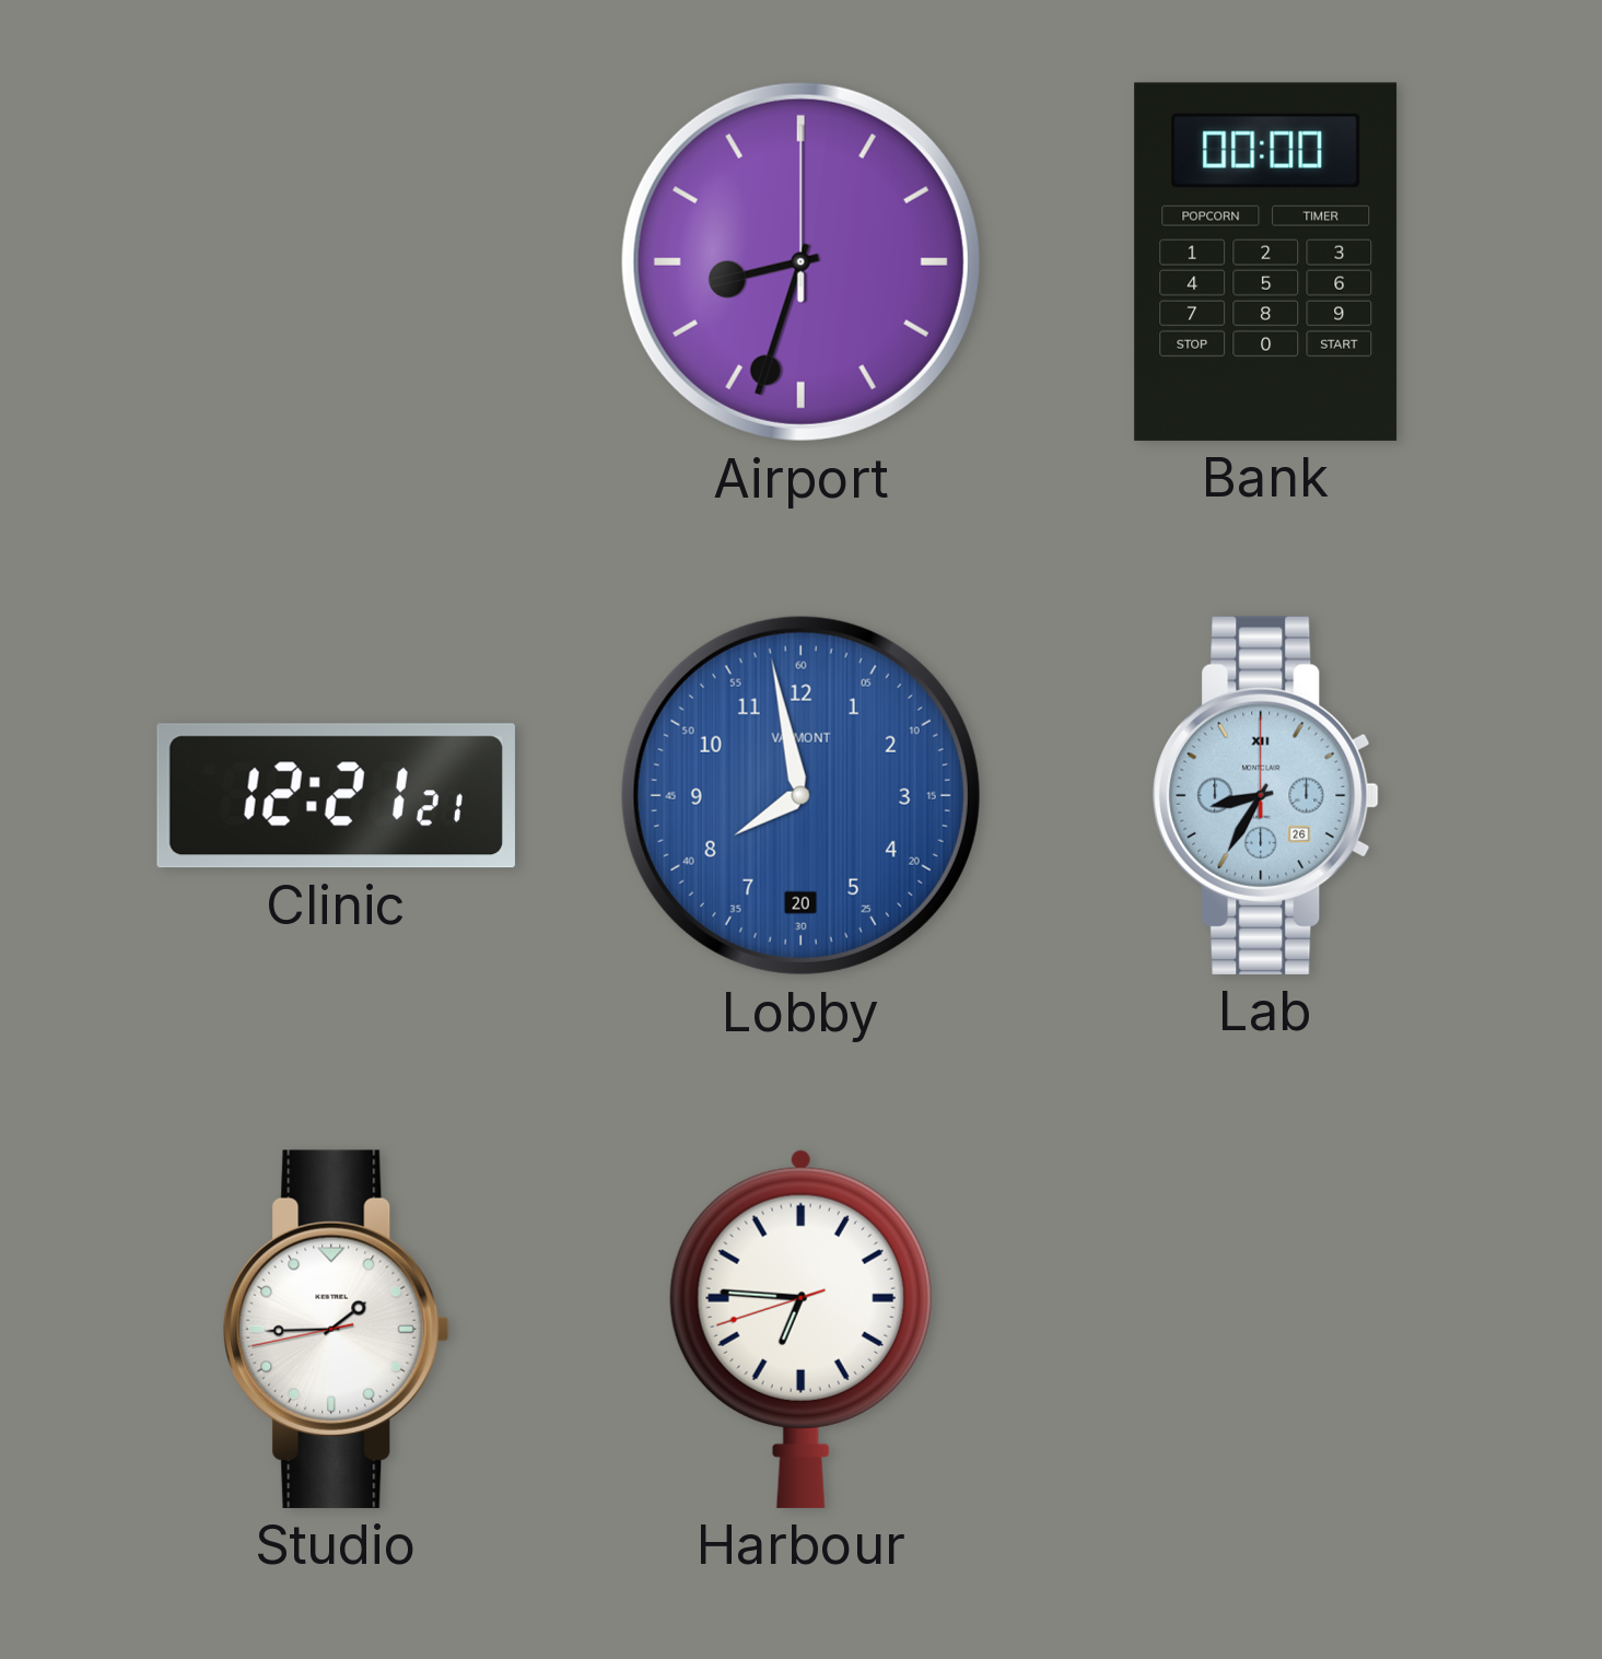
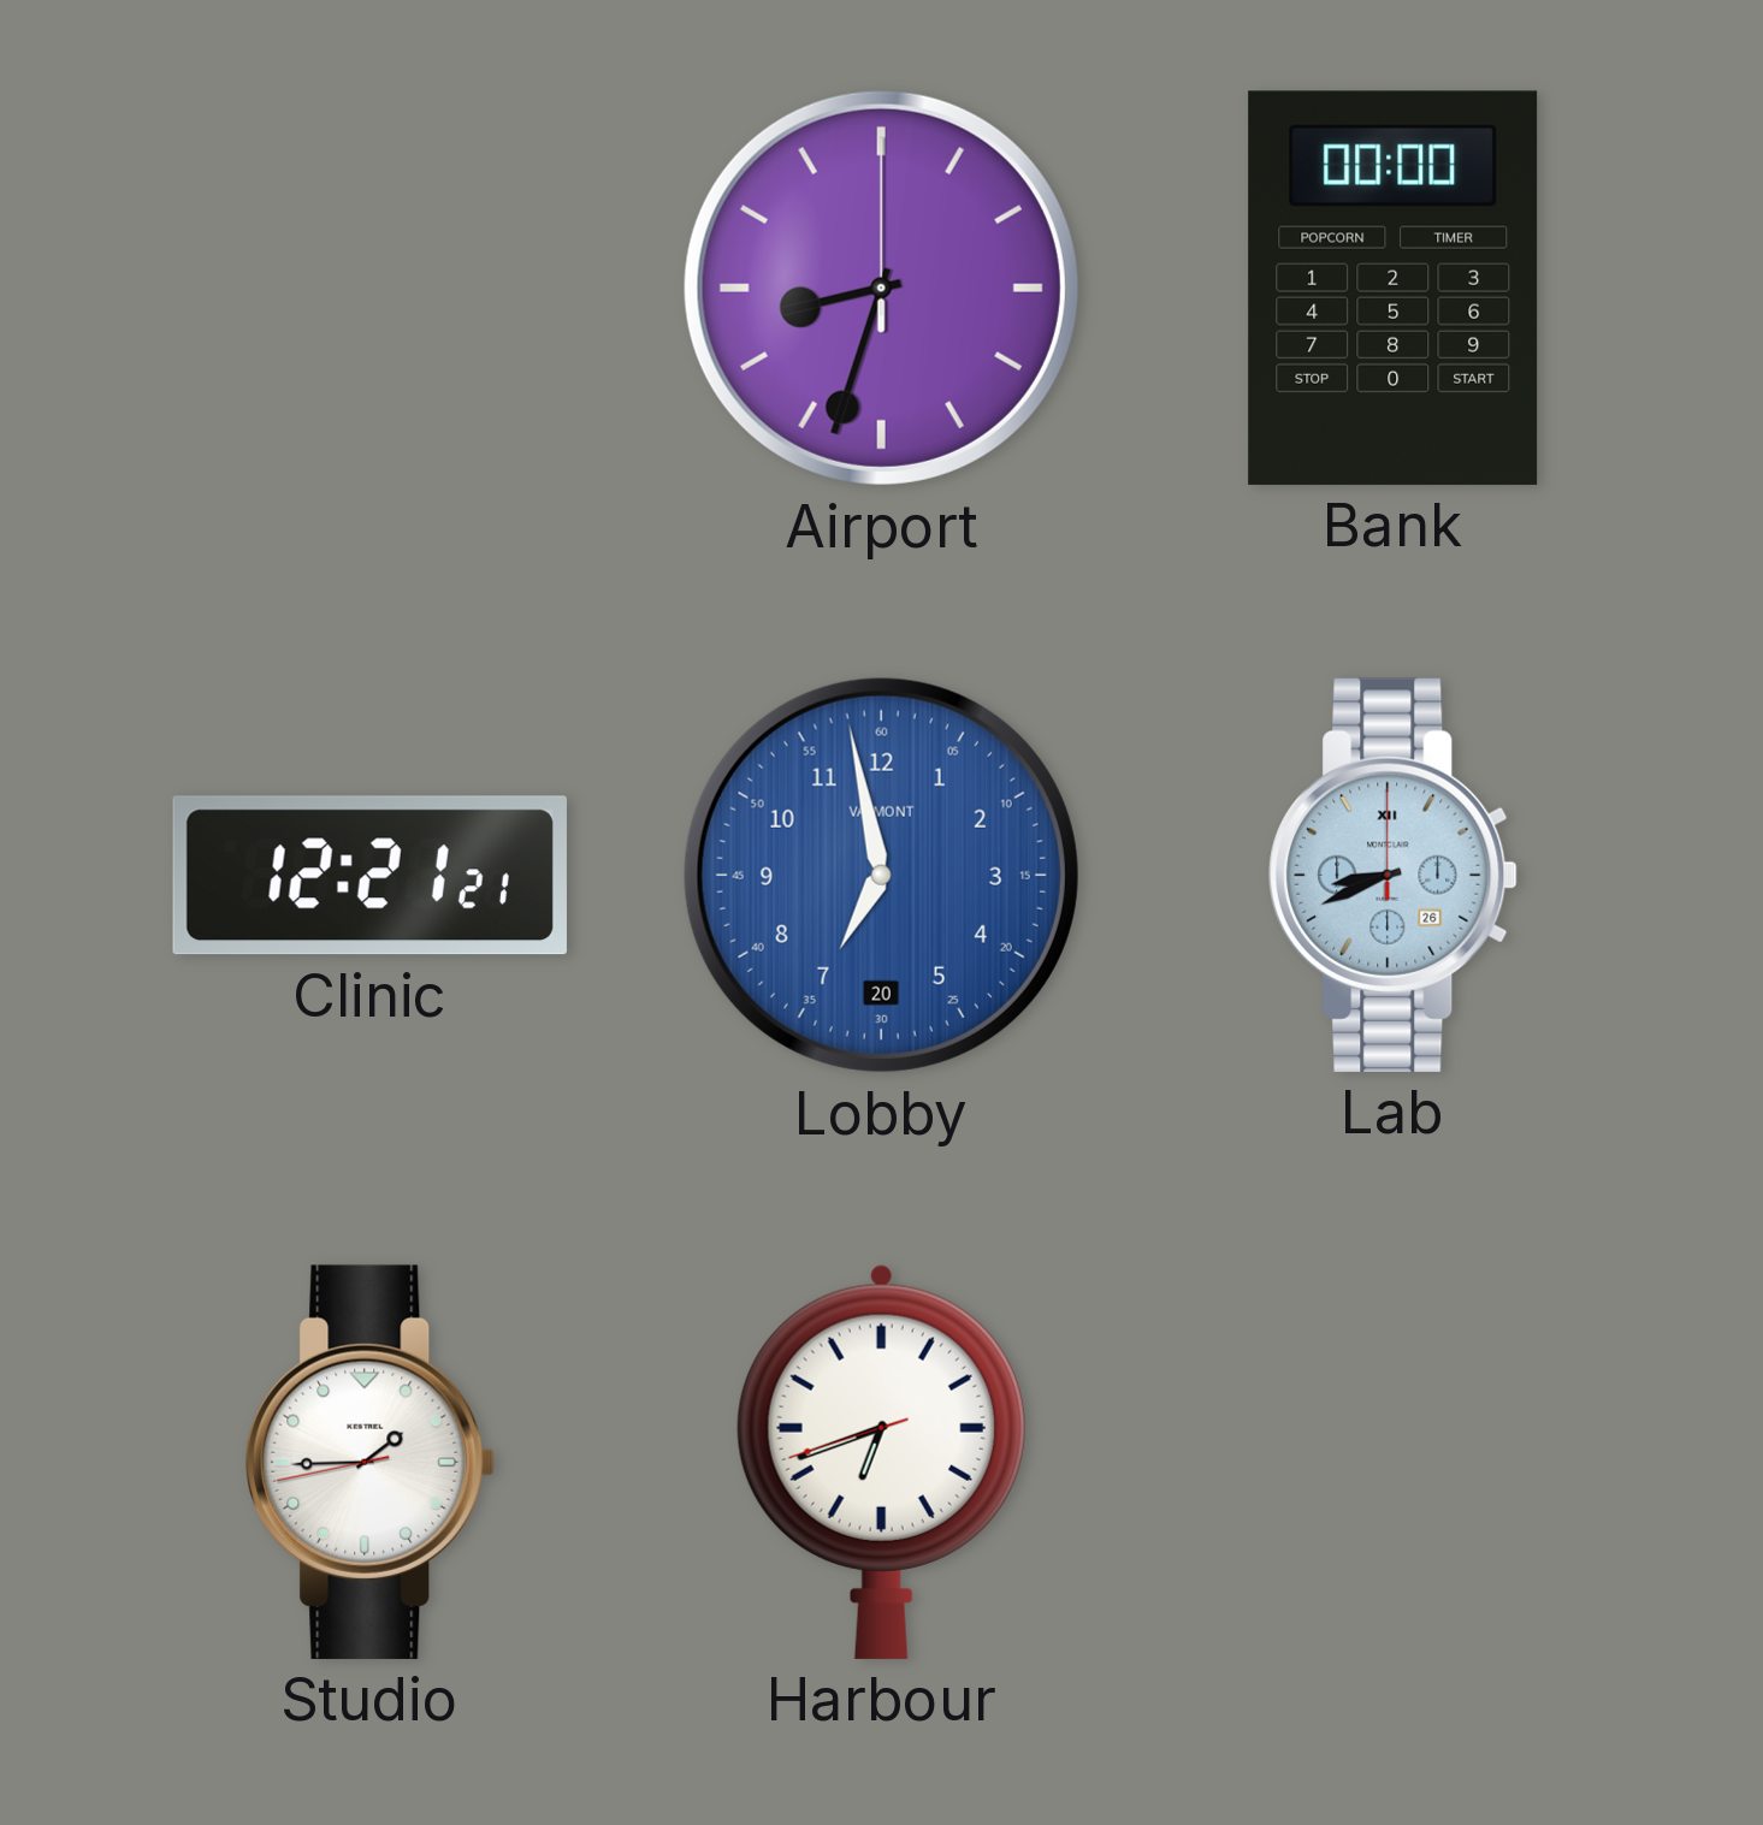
Lobby: 7:58 -> 6:58
Lab: 8:35 -> 8:41
Harbour: 6:45 -> 6:41
